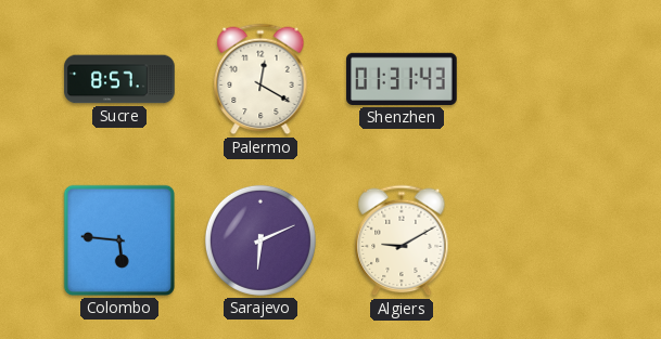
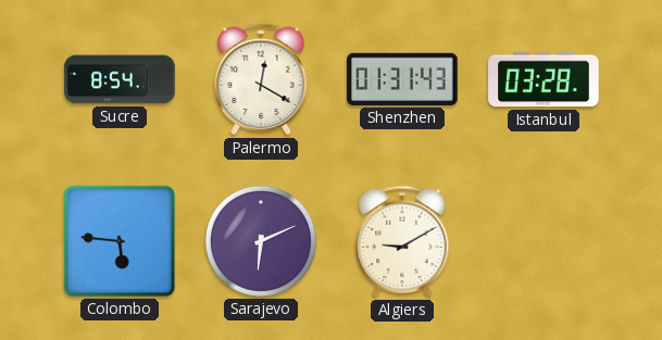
Sucre: 8:57 -> 8:54
Istanbul: none -> 03:28
